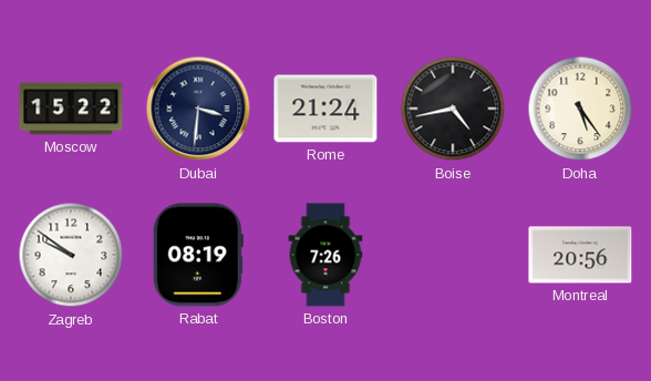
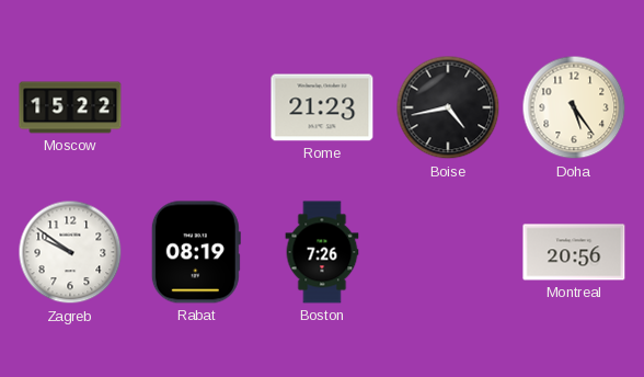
Dubai: 3:31 -> none
Rome: 21:24 -> 21:23
